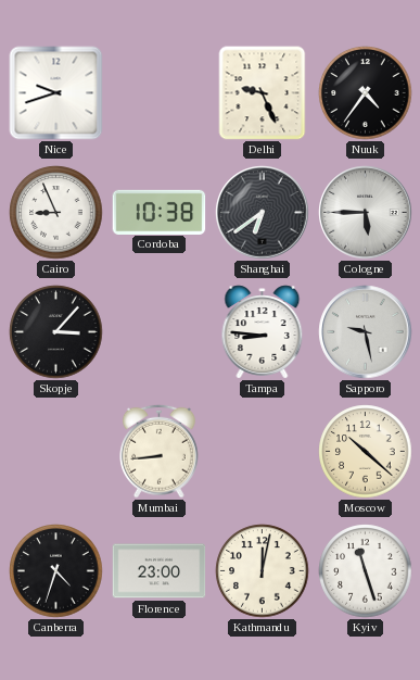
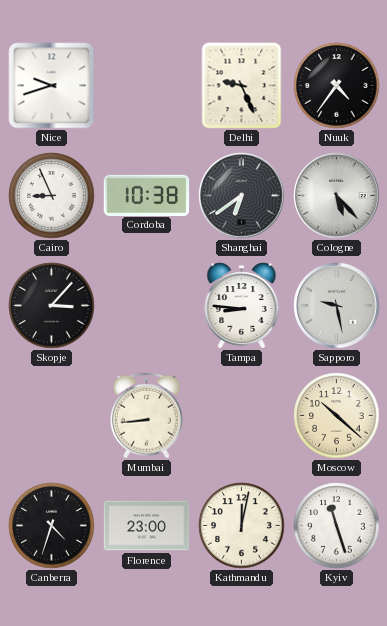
Cologne: 5:45 -> 5:23
